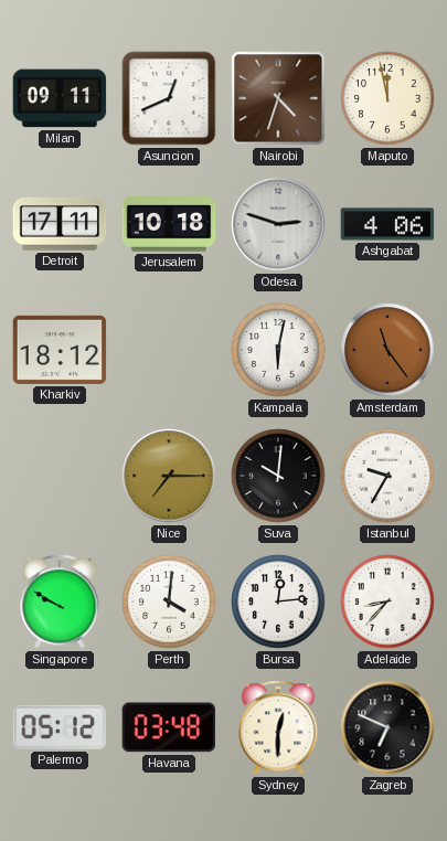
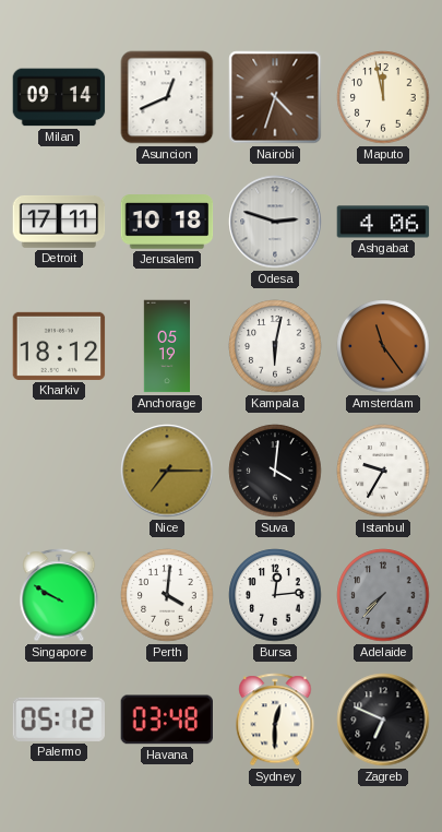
Milan: 09:11 -> 09:14
Anchorage: none -> 05:19
Suva: 10:01 -> 4:01
Adelaide: 8:37 -> 7:37
Adelaide dial: white -> grey
